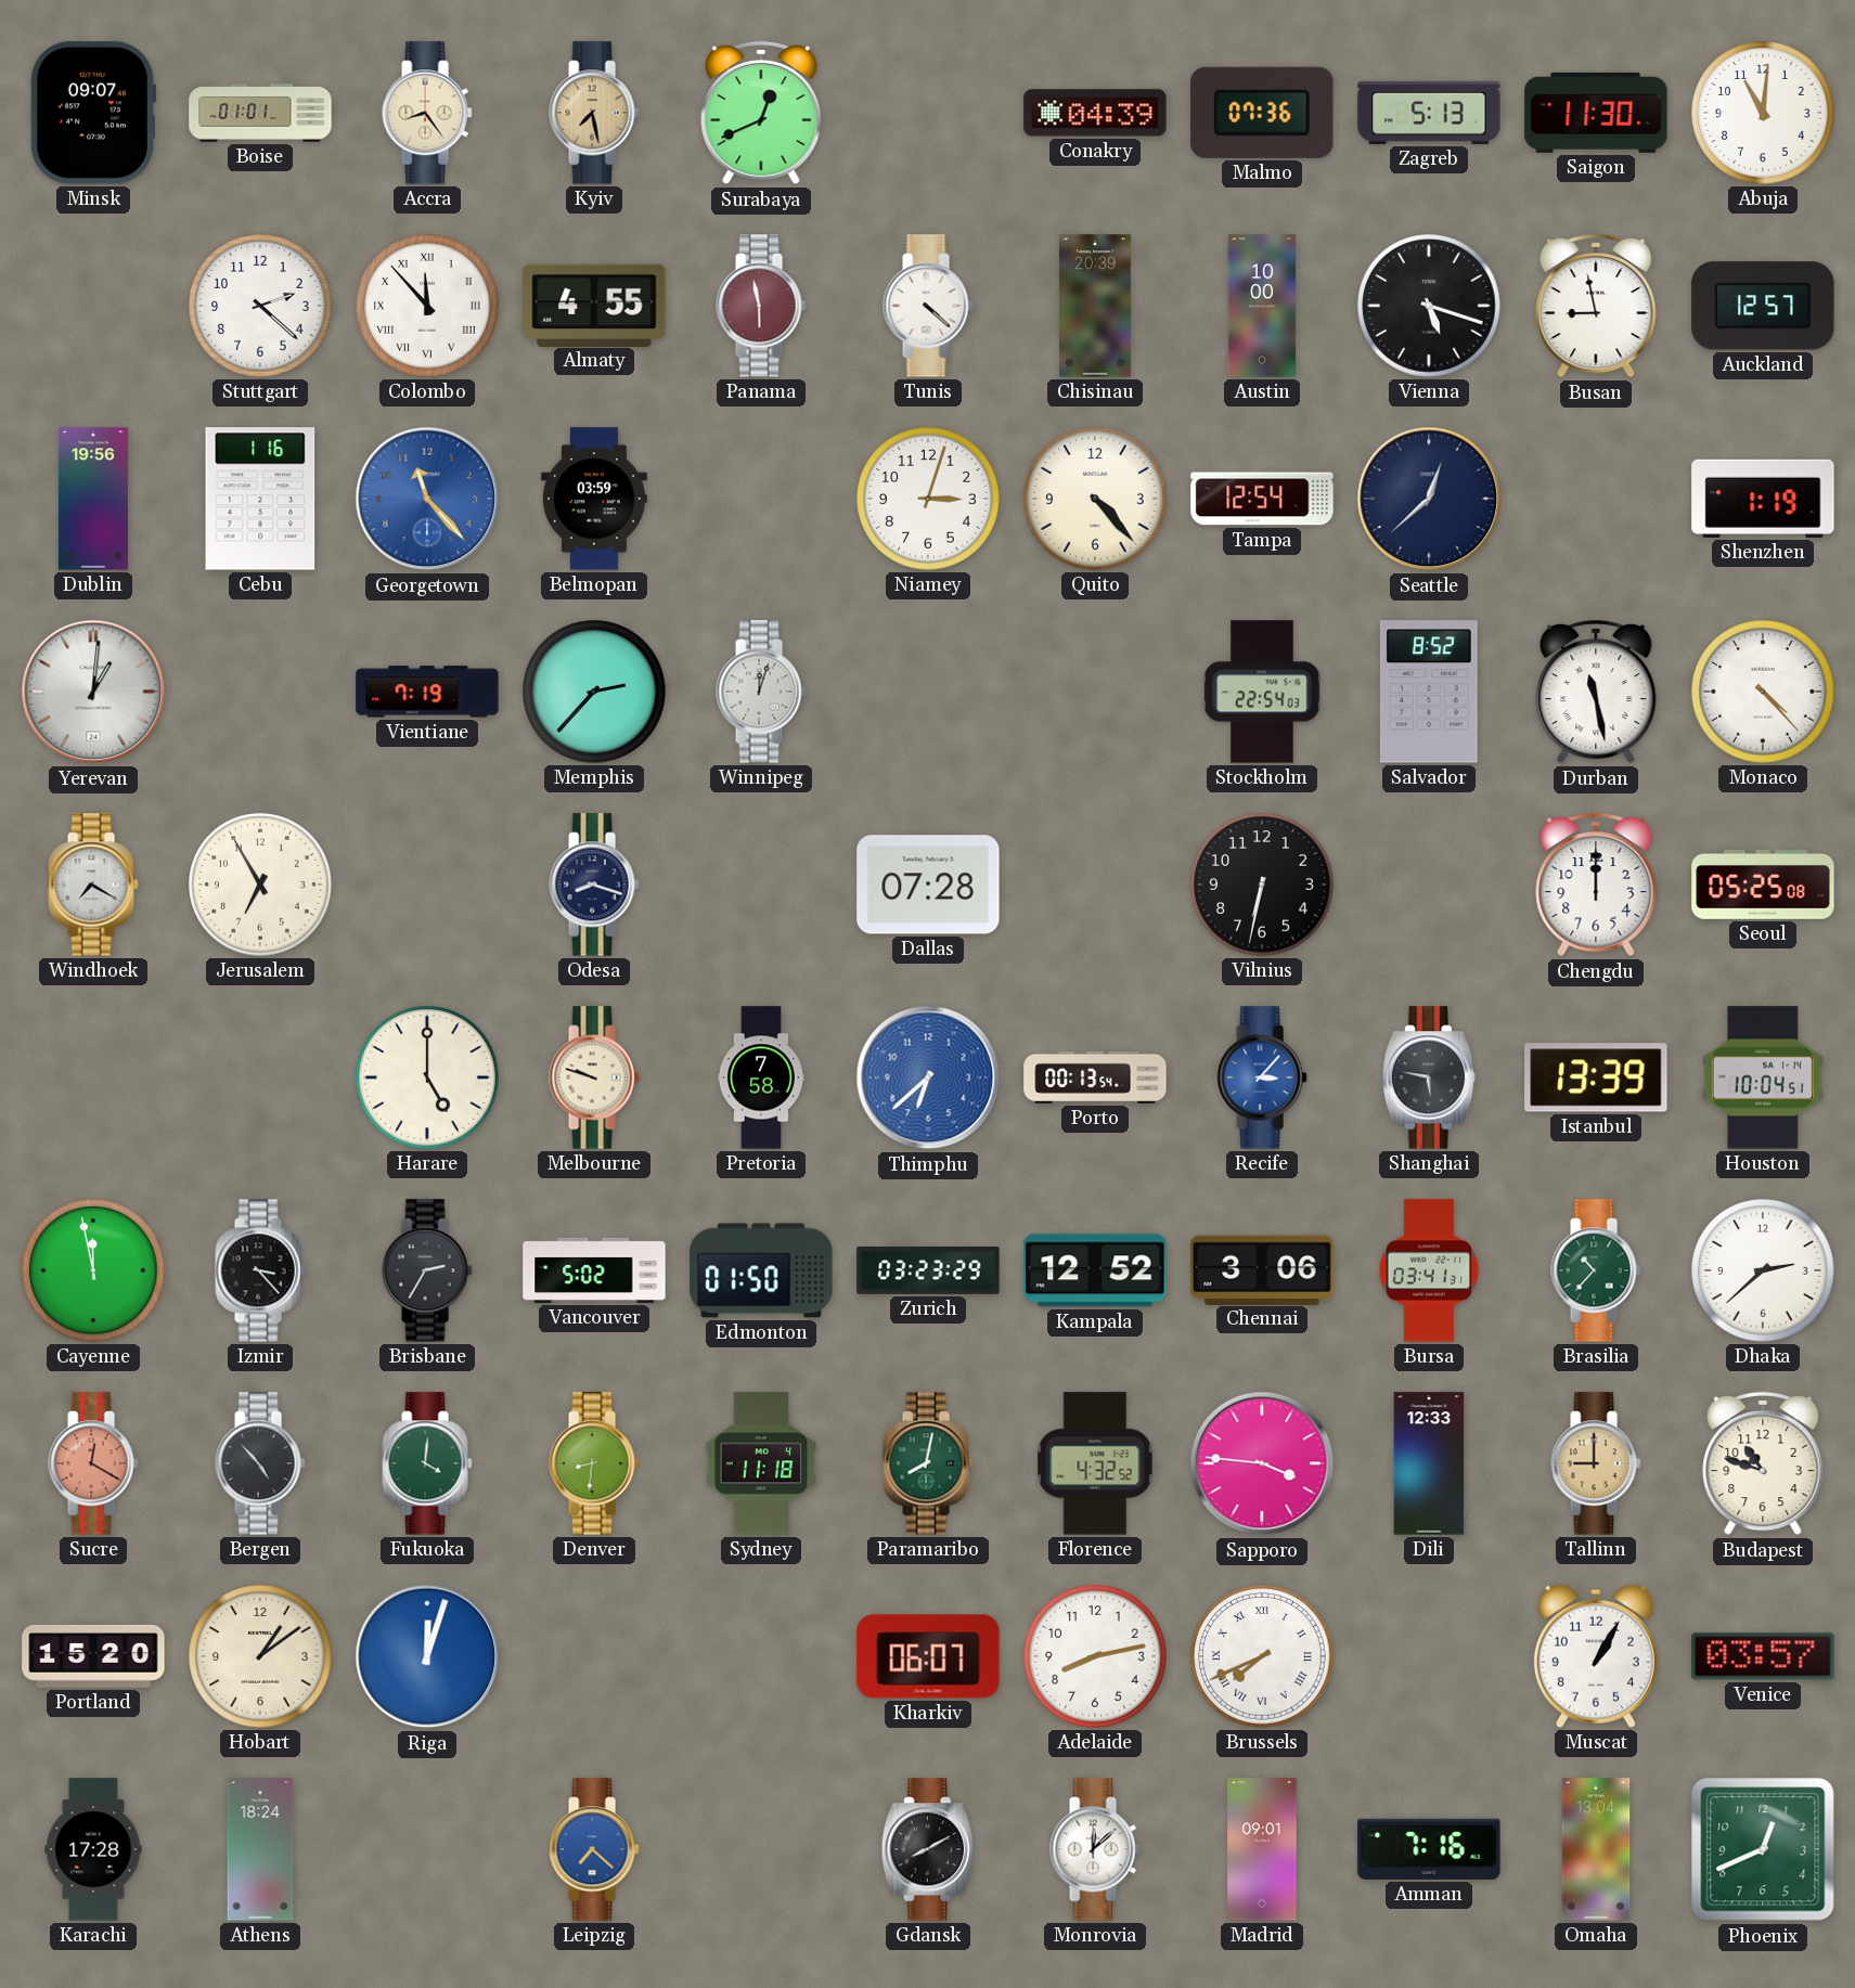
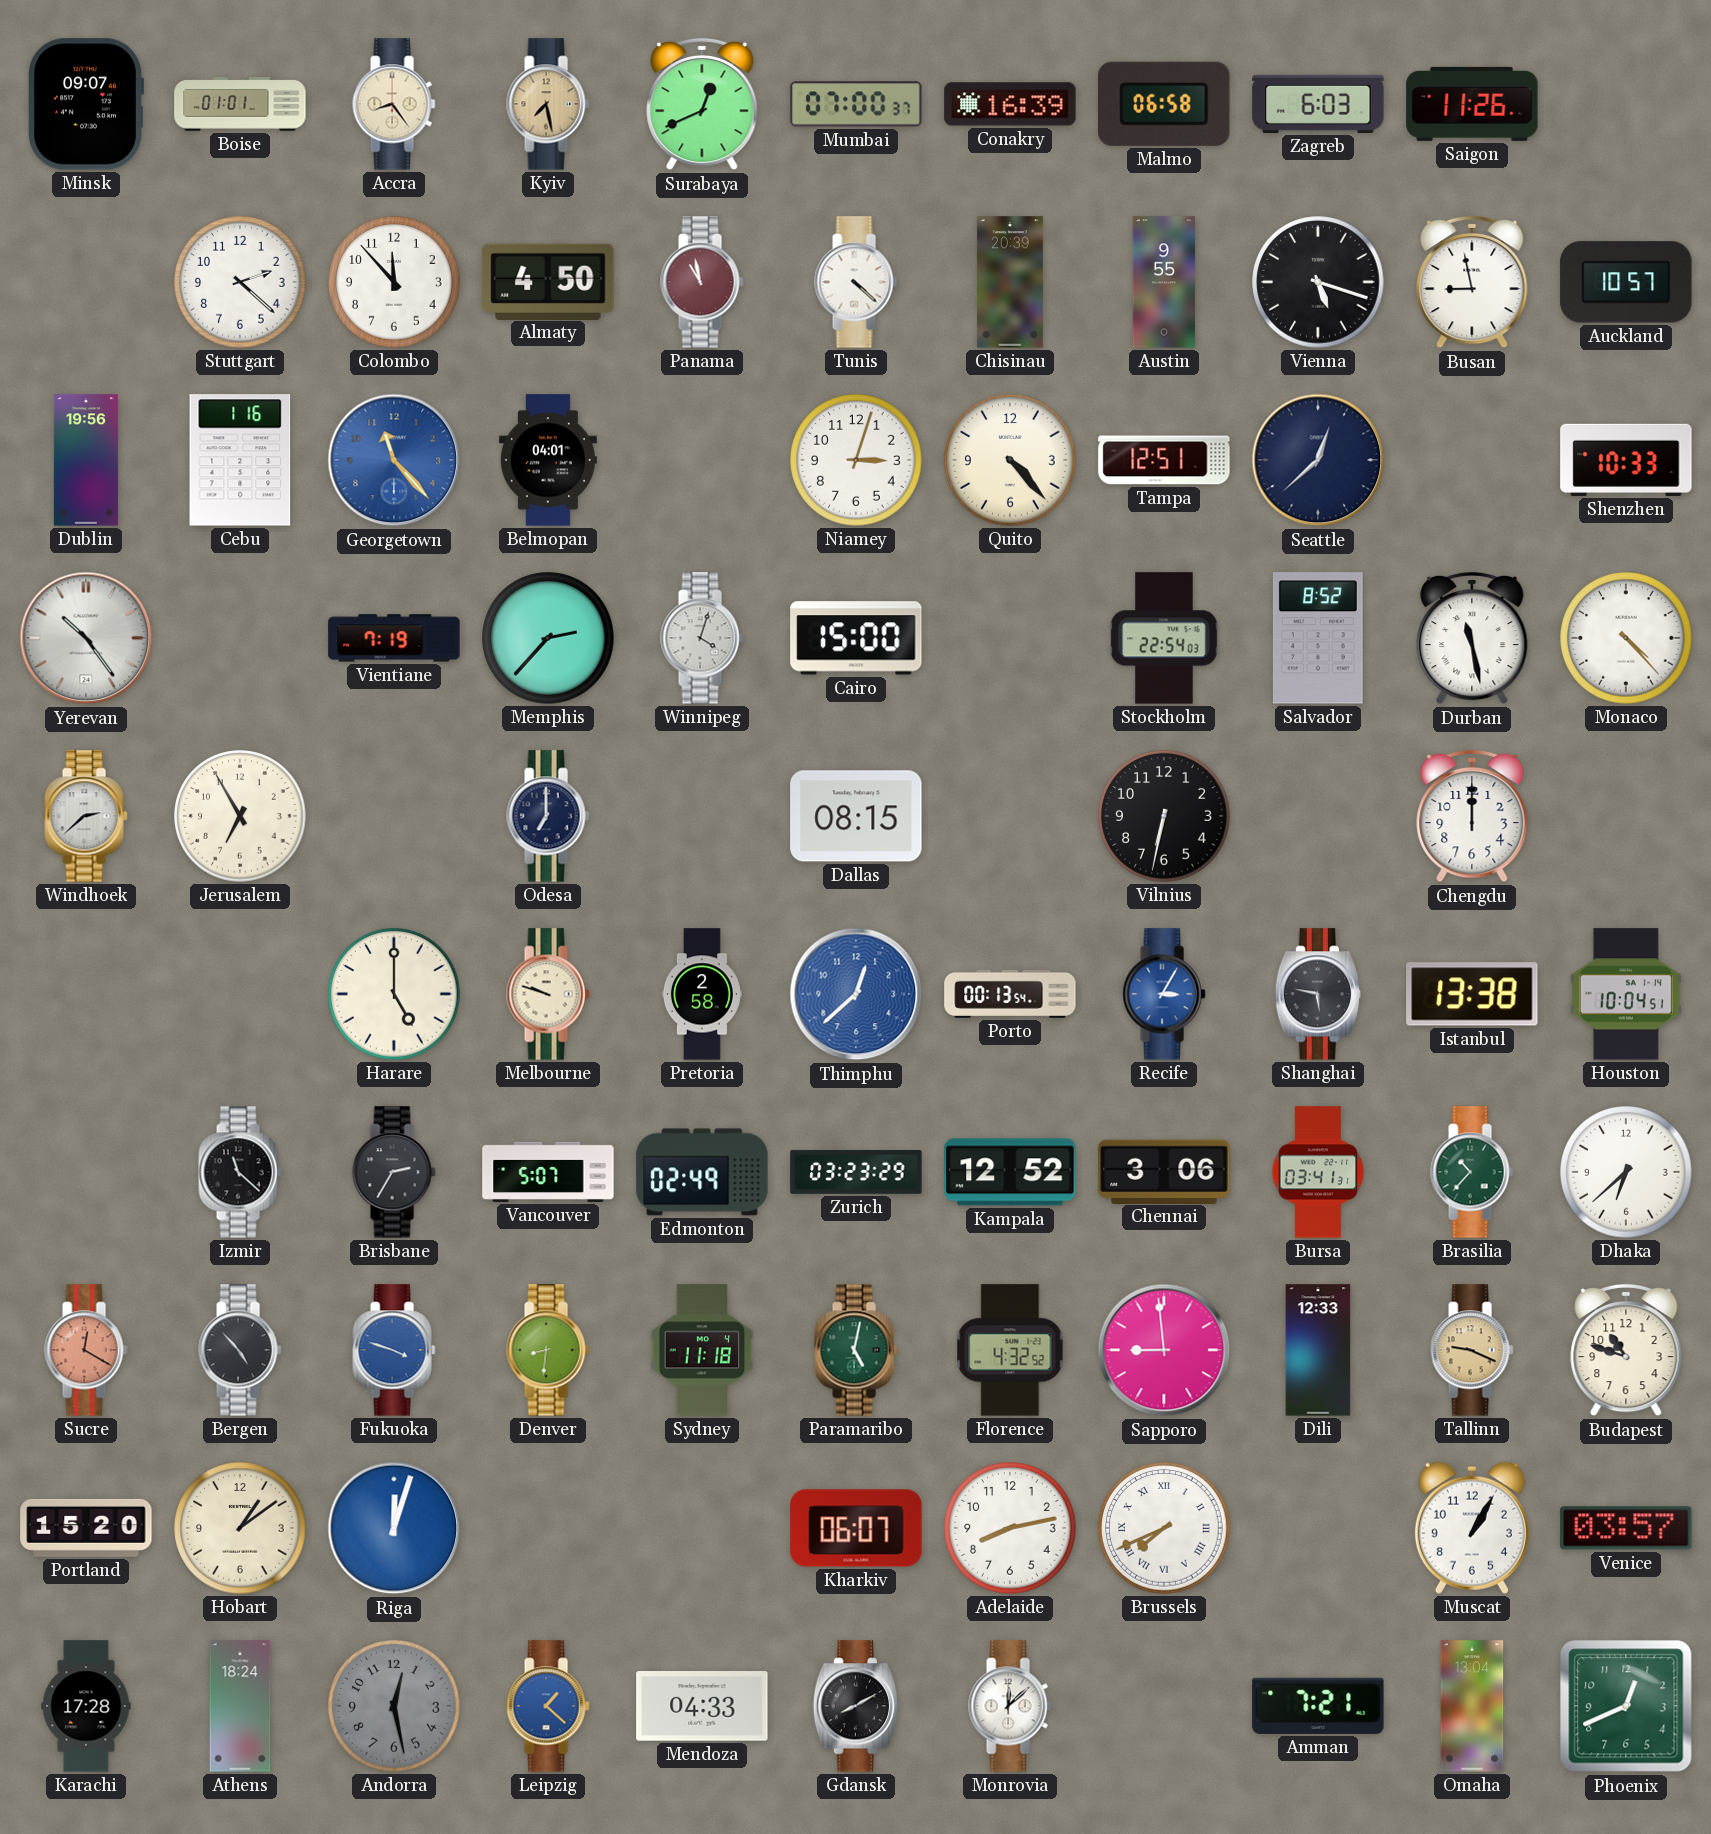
Mumbai: none -> 07:00
Conakry: 04:39 -> 16:39
Malmo: 07:36 -> 06:58
Zagreb: 5:13 -> 6:03
Saigon: 11:30 -> 11:26
Abuja: 11:01 -> none
Colombo numerals: Roman -> Arabic
Almaty: 4:55 -> 4:50
Panama: 5:58 -> 10:58
Austin: 10:00 -> 9:55
Auckland: 12:57 -> 10:57
Belmopan: 03:59 -> 04:01
Tampa: 12:54 -> 12:51
Shenzhen: 1:19 -> 10:33
Yerevan: 1:01 -> 10:24
Winnipeg: 12:03 -> 4:03
Cairo: none -> 15:00
Windhoek: 7:20 -> 2:38
Odesa: 8:18 -> 7:00
Dallas: 07:28 -> 08:15
Seoul: 05:25 -> none
Pretoria: 7:58 -> 2:58
Thimphu: 6:38 -> 12:38
Recife: 3:07 -> 3:05
Istanbul: 13:39 -> 13:38
Cayenne: 11:58 -> none
Izmir: 3:23 -> 11:22
Vancouver: 5:02 -> 5:07
Edmonton: 01:50 -> 02:49
Dhaka: 2:38 -> 6:38
Fukuoka: 4:01 -> 3:48
Fukuoka dial: green -> blue
Paramaribo: 8:02 -> 5:02
Sapporo: 3:46 -> 8:59
Tallinn: 9:00 -> 9:19
Andorra: none -> 12:28
Leipzig: 7:22 -> 1:22
Mendoza: none -> 04:33
Madrid: 09:01 -> none
Amman: 7:16 -> 7:21
